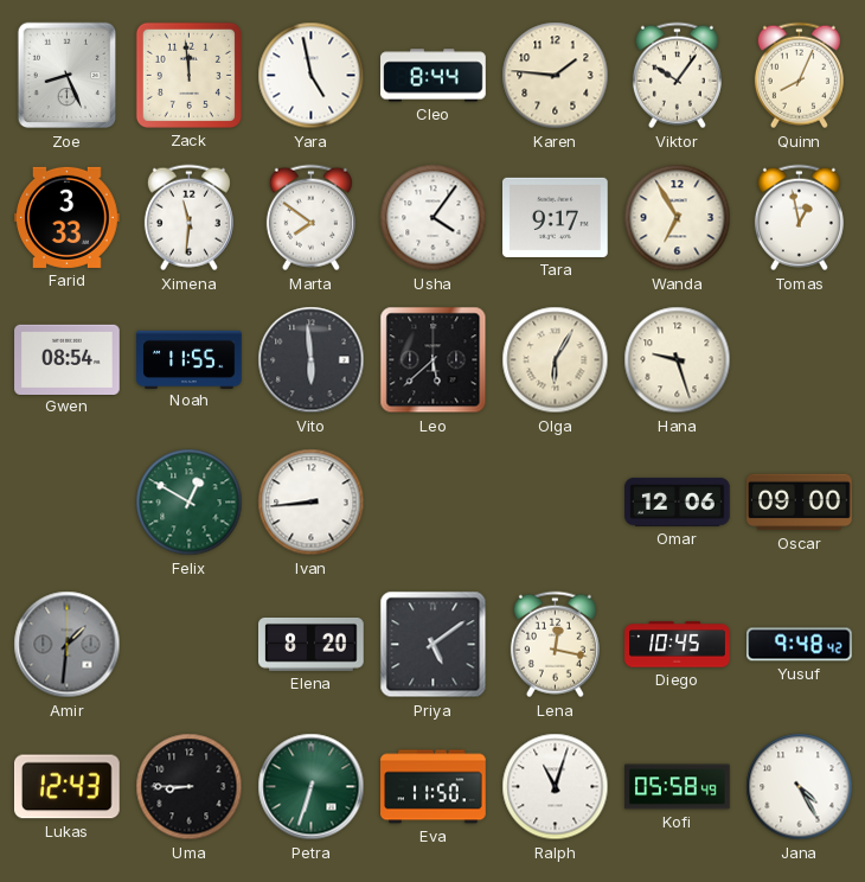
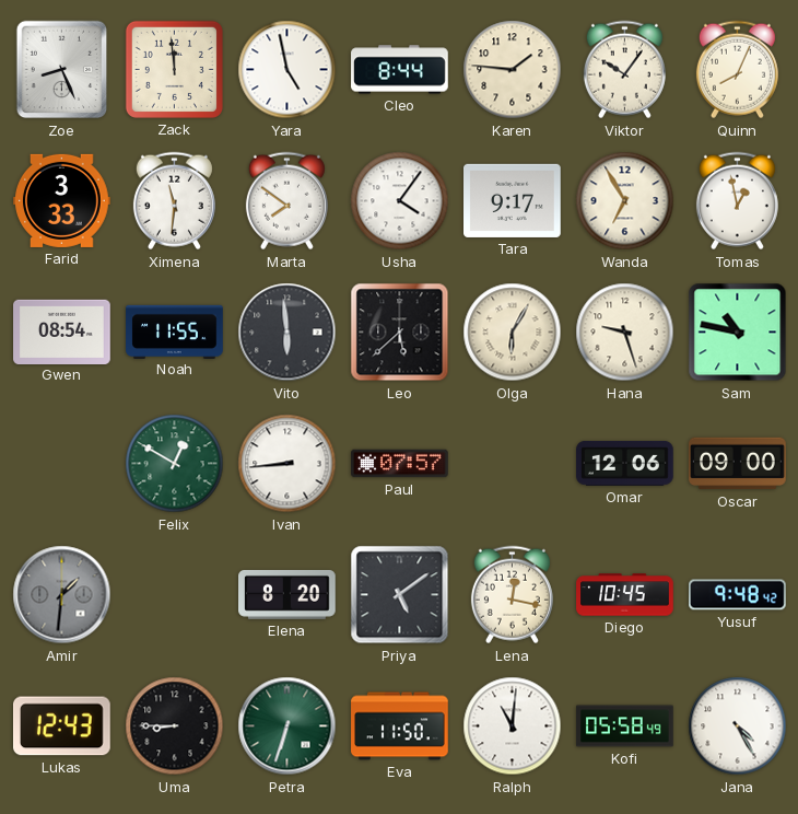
Sam: none -> 10:47
Paul: none -> 07:57
Ralph: 11:03 -> 11:01
